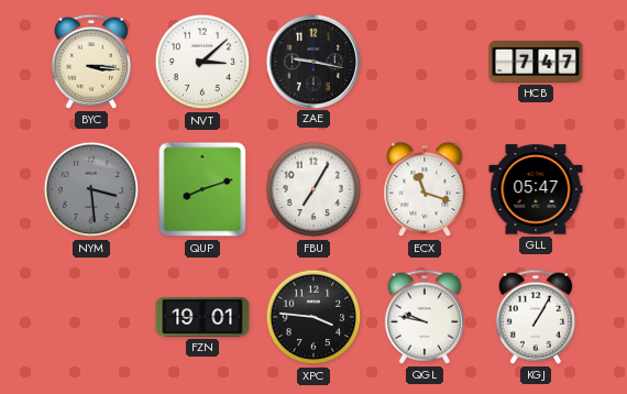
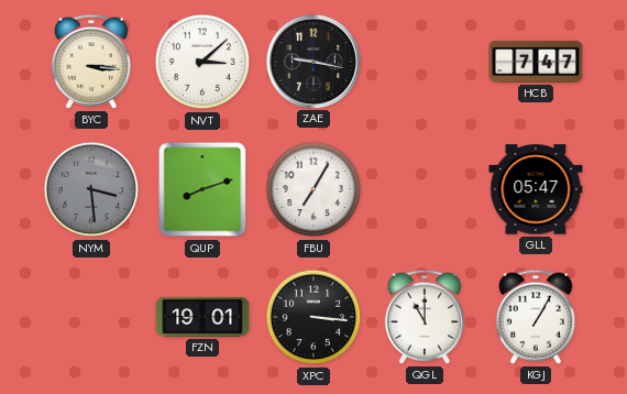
ECX: 11:18 -> none
XPC: 3:46 -> 3:16
QGL: 9:47 -> 11:00
